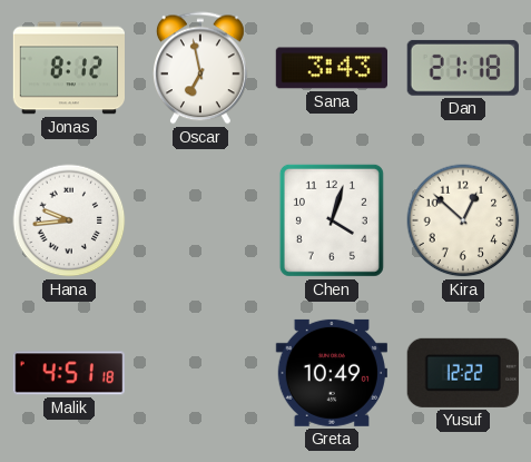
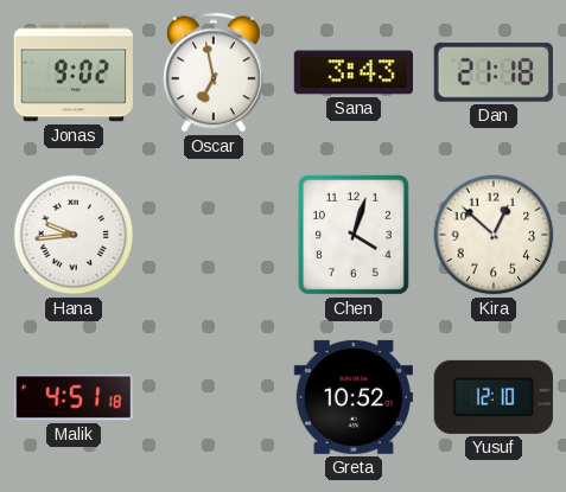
Jonas: 8:12 -> 9:02
Greta: 10:49 -> 10:52
Yusuf: 12:22 -> 12:10
